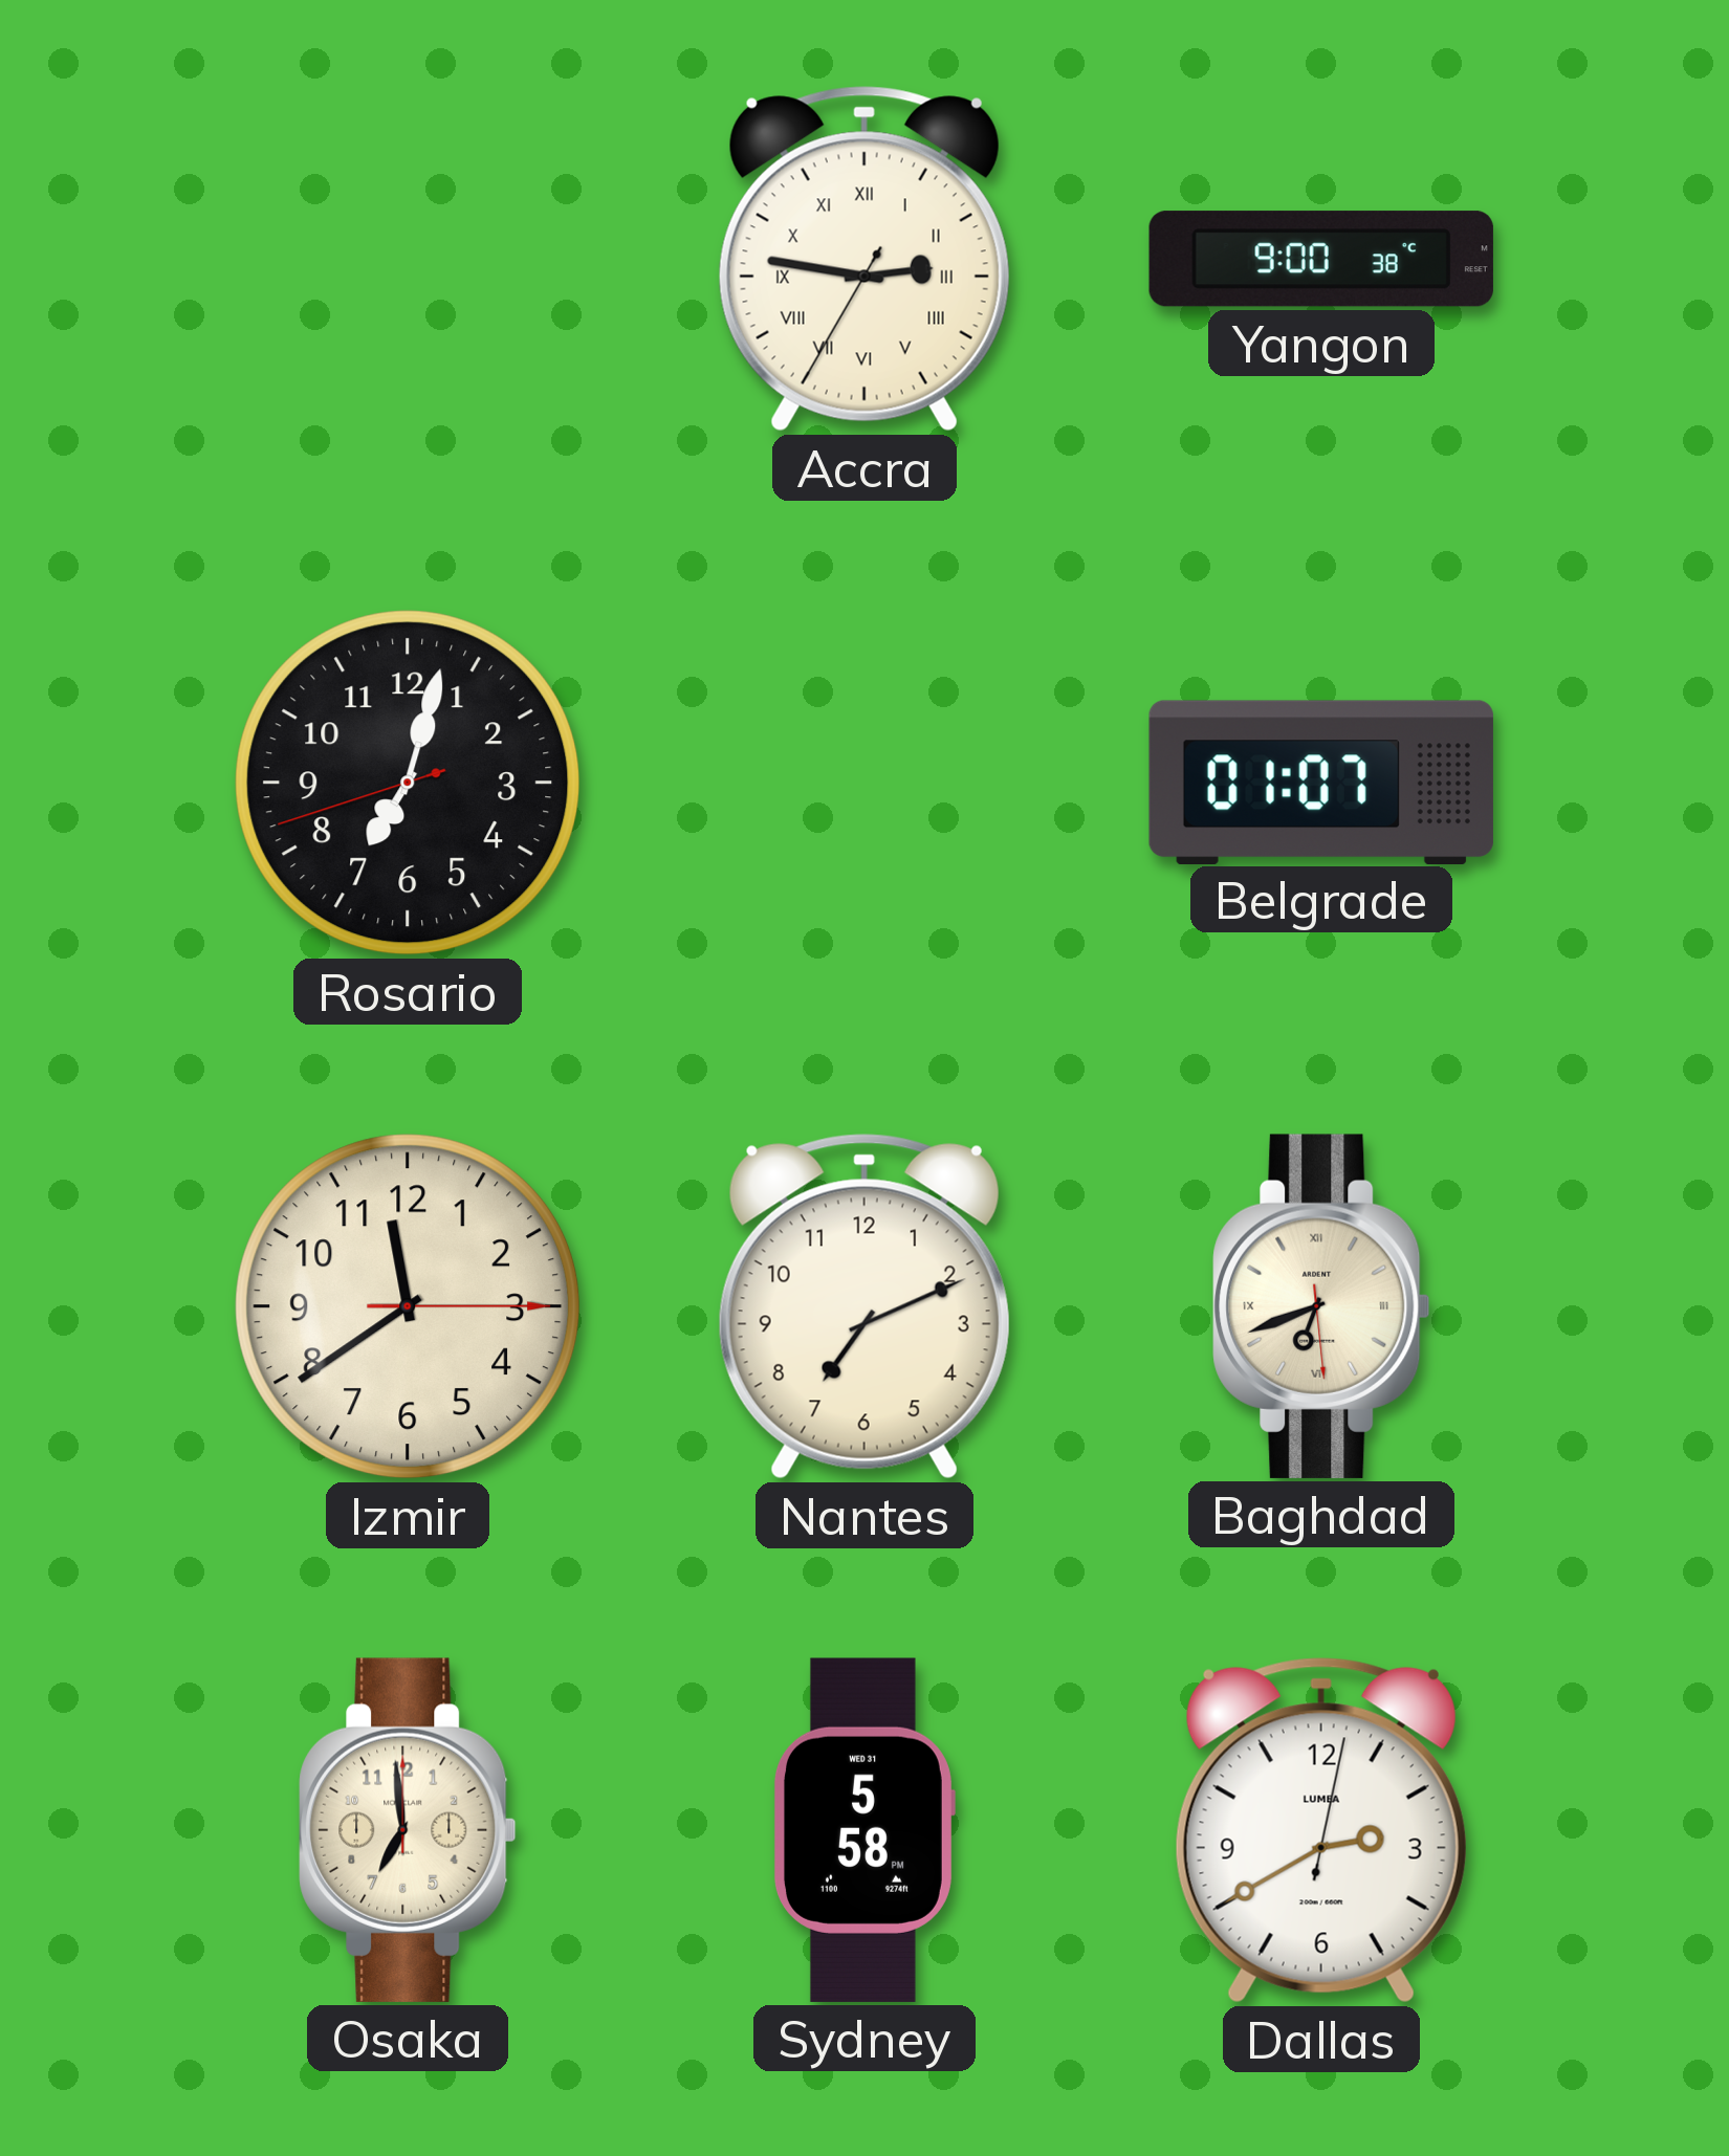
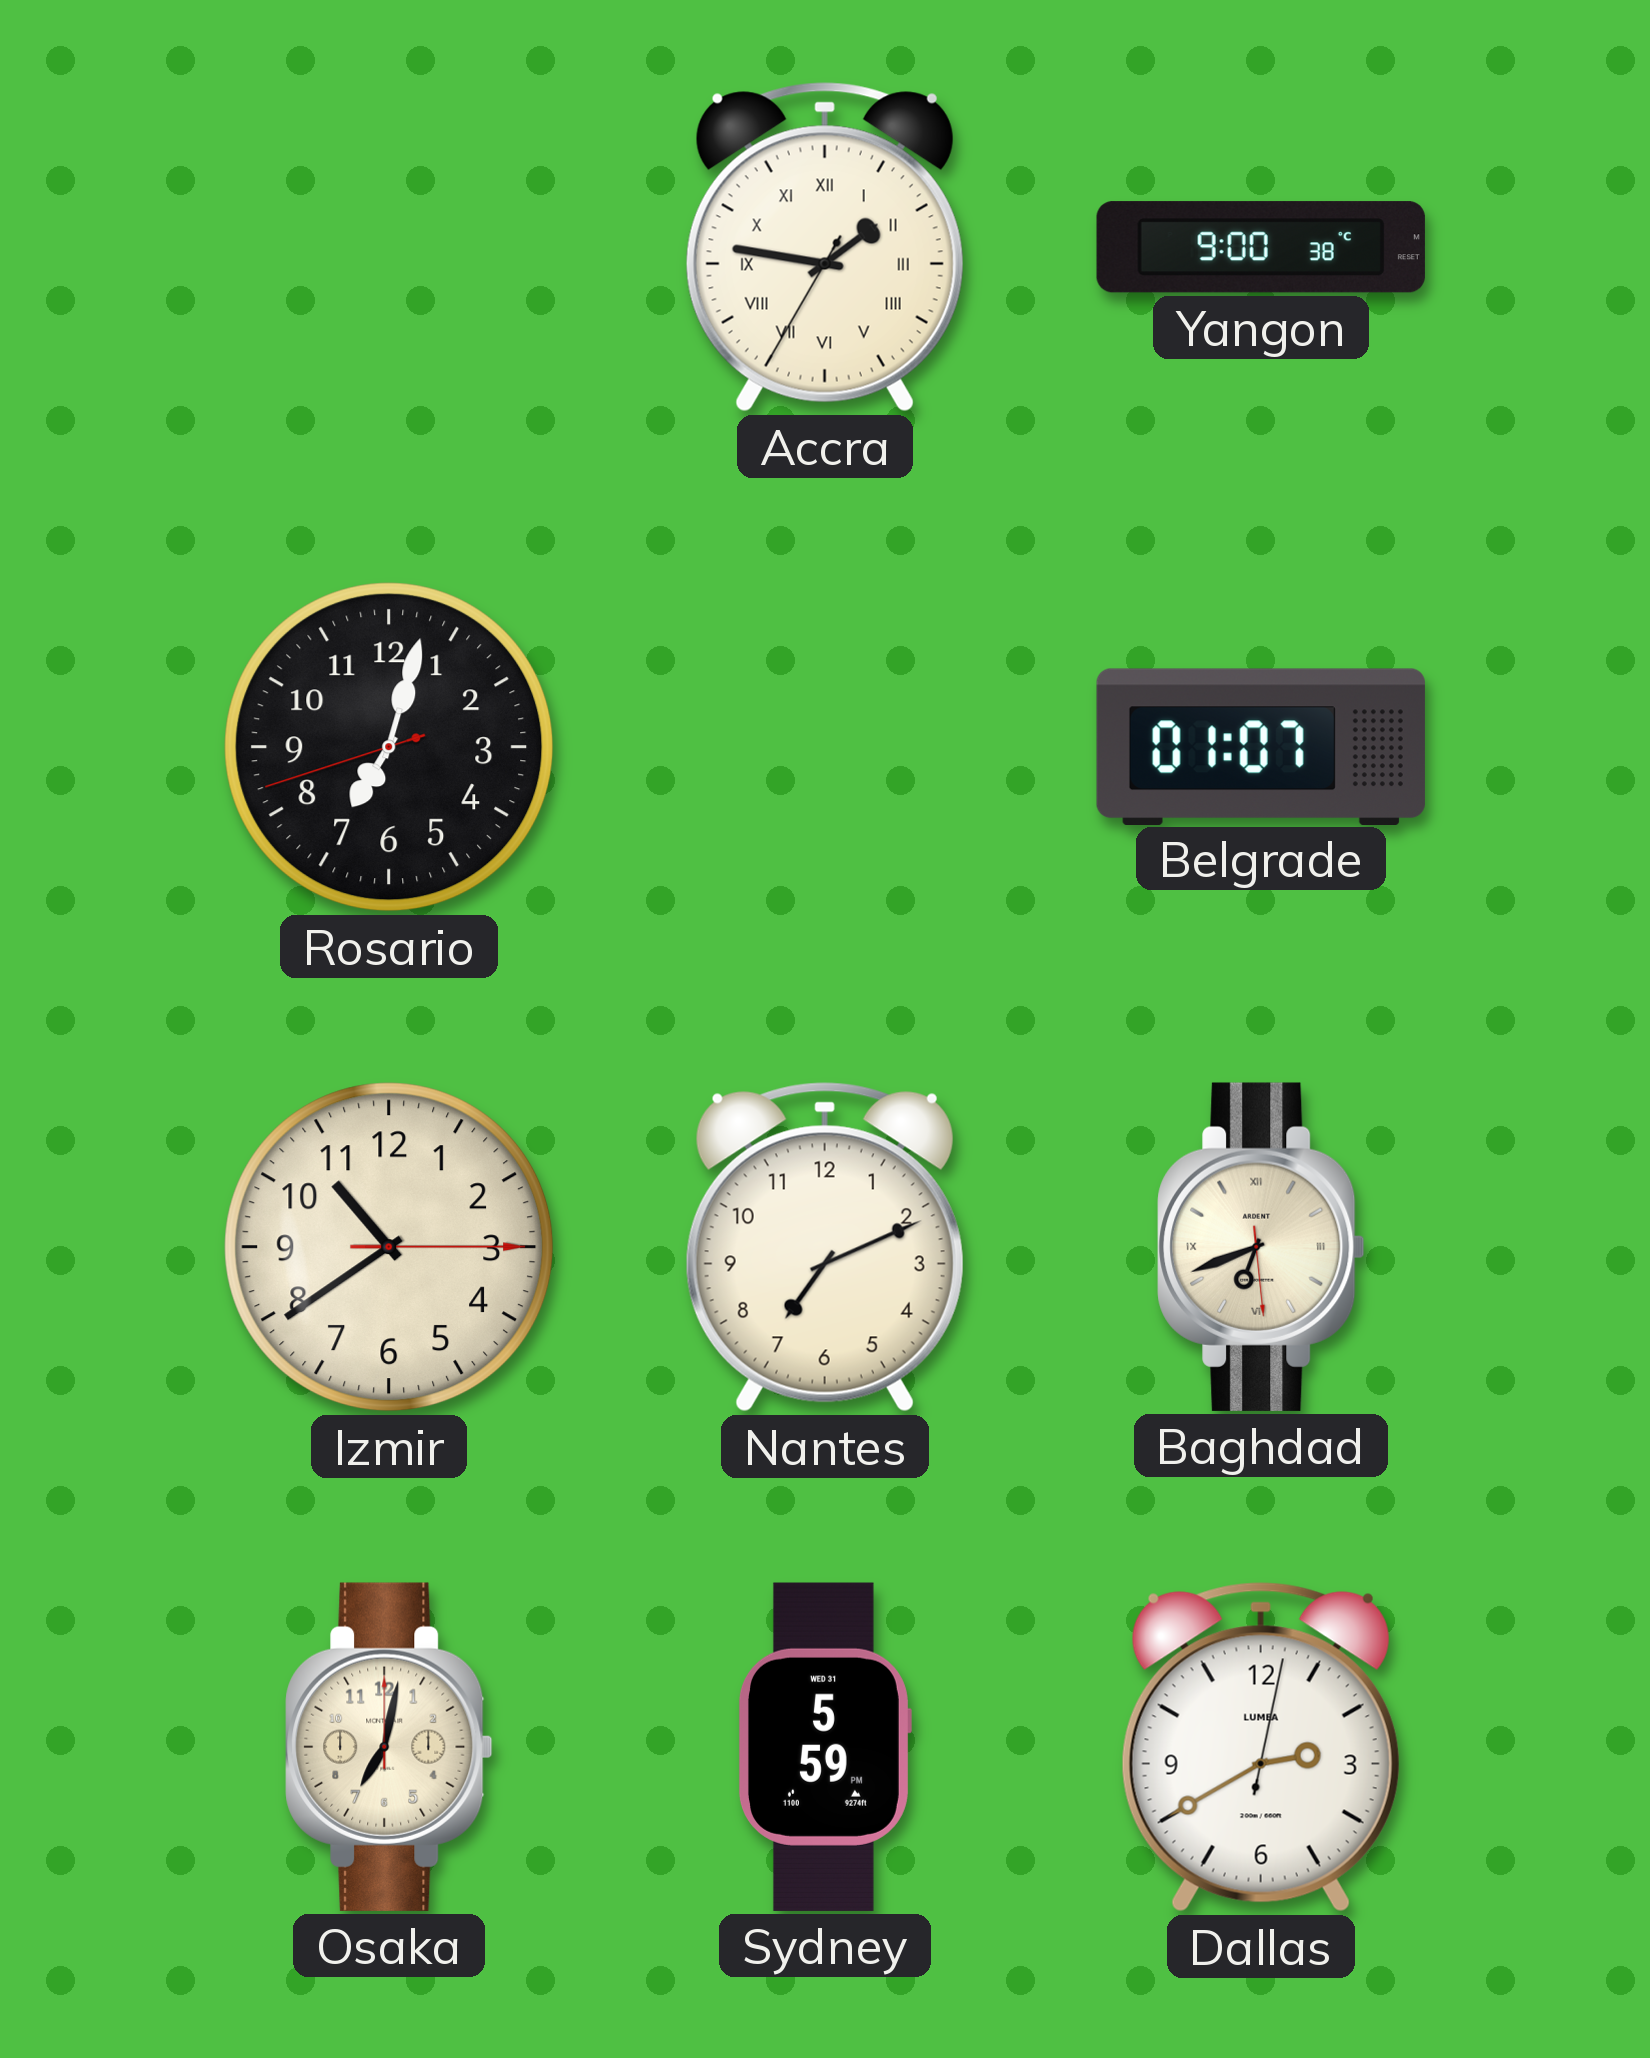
Accra: 2:46 -> 1:46
Izmir: 11:39 -> 10:39
Osaka: 6:59 -> 7:02
Sydney: 5:58 -> 5:59
